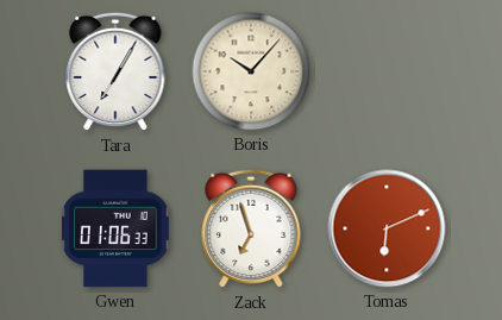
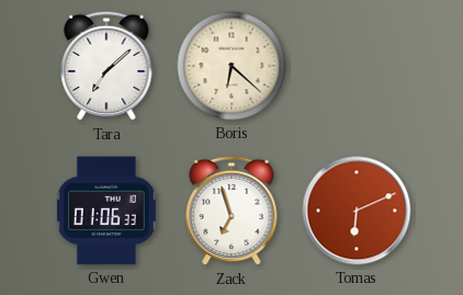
Tara: 7:05 -> 7:08
Boris: 10:07 -> 6:22
